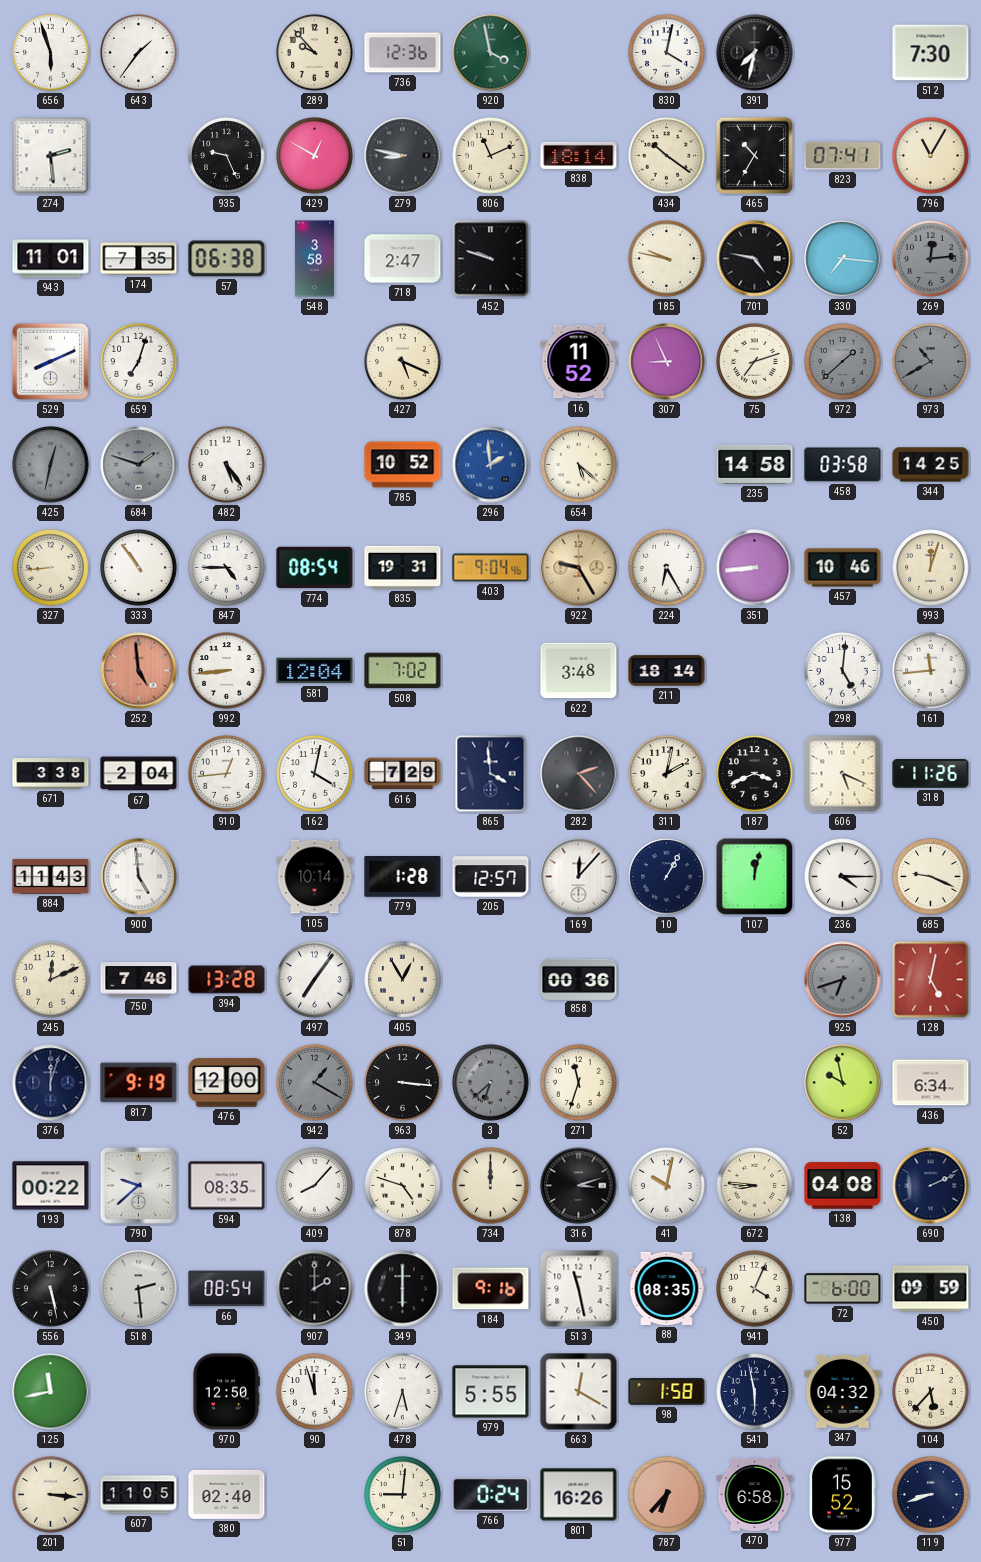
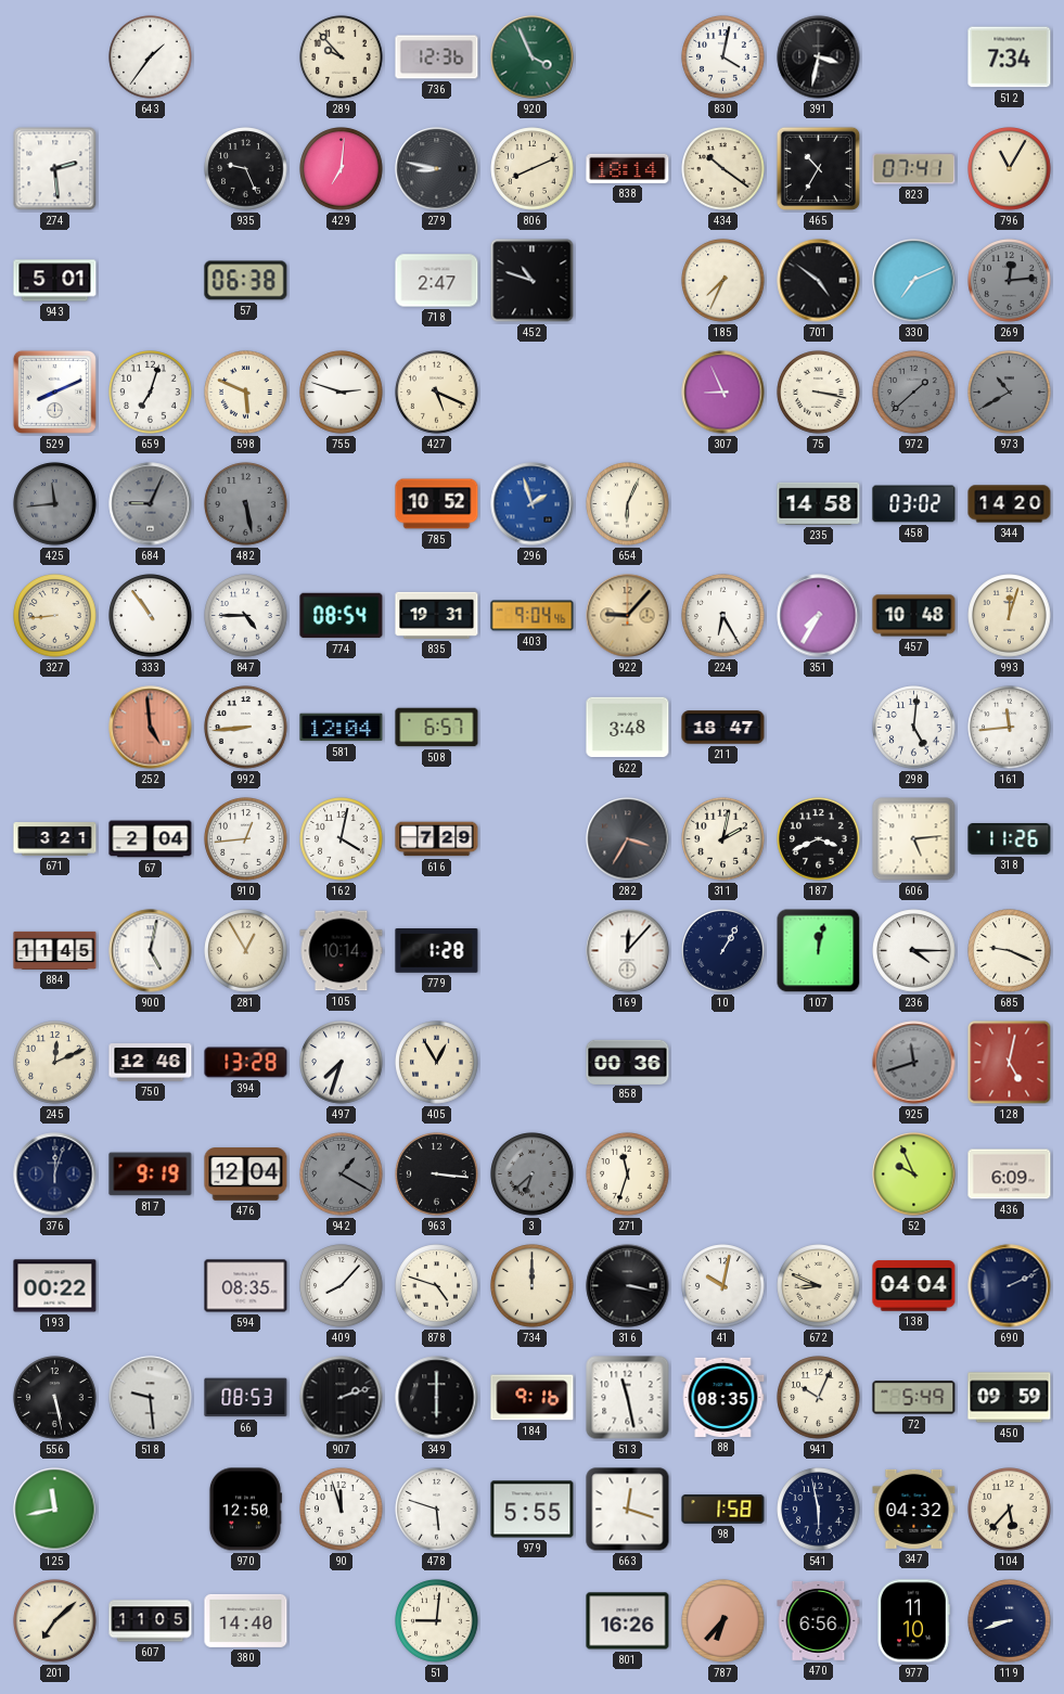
656: 5:57 -> none
920: 3:58 -> 3:56
391: 7:32 -> 3:32
512: 7:30 -> 7:34
429: 12:50 -> 7:01
806: 11:11 -> 8:11
943: 11:01 -> 5:01
174: 7:35 -> none
548: 3:58 -> none
452: 9:48 -> 10:48
185: 9:47 -> 7:34
701: 4:47 -> 4:51
330: 7:16 -> 7:11
598: none -> 5:49
755: none -> 2:48
16: 11:52 -> none
75: 7:12 -> 3:17
425: 12:32 -> 11:44
684: 1:48 -> 9:04
482: 5:24 -> 5:28
482 dial: white -> grey
296: 1:59 -> 1:57
654: 5:22 -> 6:04
458: 03:58 -> 03:02
344: 14:25 -> 14:20
922: 9:25 -> 9:07
351: 8:44 -> 7:35
457: 10:46 -> 10:48
508: 7:02 -> 6:57
211: 18:14 -> 18:47
671: 3:38 -> 3:21
865: 3:59 -> none
282: 2:23 -> 3:35
606: 5:19 -> 5:14
884: 11:43 -> 11:45
900: 4:59 -> 5:02
281: none -> 12:55
205: 12:57 -> none
750: 7:46 -> 12:46
497: 7:06 -> 7:33
925: 6:42 -> 11:42
476: 12:00 -> 12:04
52: 9:58 -> 9:56
436: 6:34 -> 6:09
790: 9:38 -> none
316: 3:12 -> 3:17
672: 8:46 -> 8:49
138: 04:08 -> 04:04
518: 2:29 -> 9:29
66: 08:54 -> 08:53
907: 2:00 -> 2:12
941: 4:04 -> 10:04
72: 6:00 -> 5:49
478: 5:33 -> 5:48
663: 12:20 -> 12:18
201: 3:16 -> 7:08
380: 02:40 -> 14:40
766: 0:24 -> none
470: 6:58 -> 6:56
977: 15:52 -> 11:10
